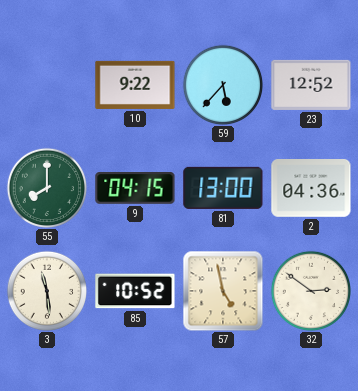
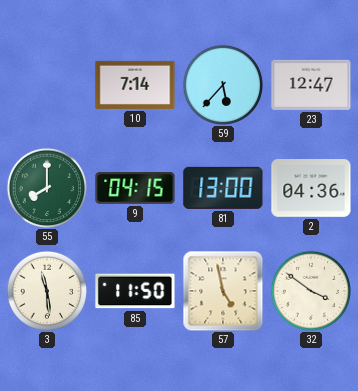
10: 9:22 -> 7:14
23: 12:52 -> 12:47
85: 10:52 -> 11:50
32: 2:51 -> 3:51
